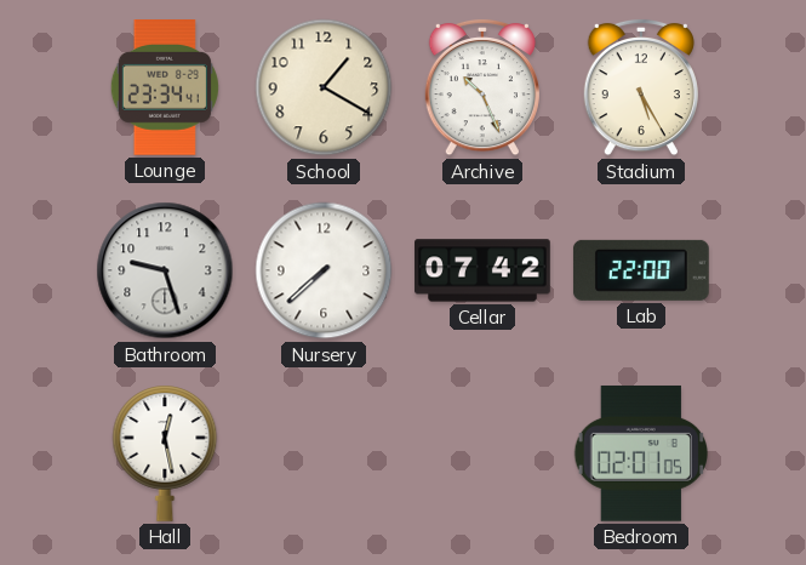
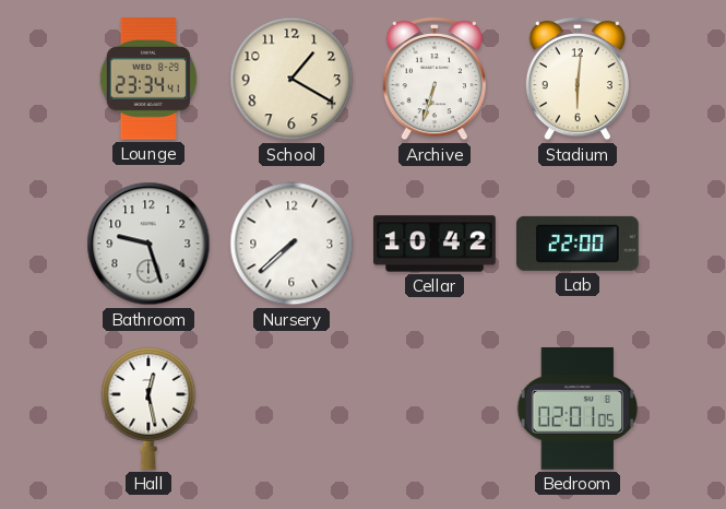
Archive: 10:26 -> 6:33
Stadium: 5:25 -> 6:01
Cellar: 07:42 -> 10:42
